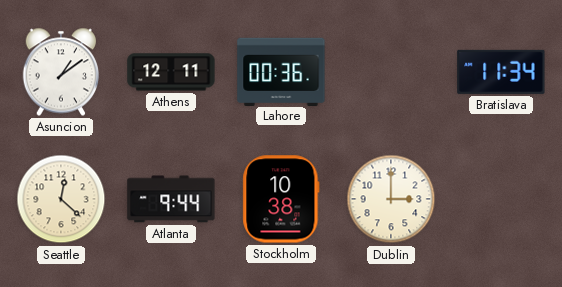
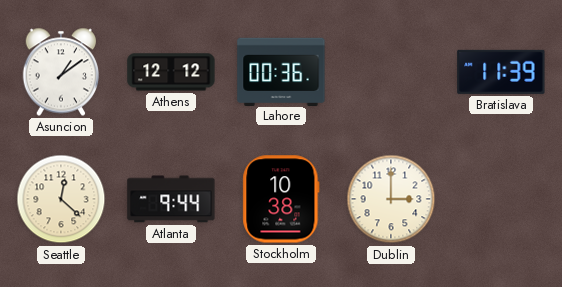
Athens: 12:11 -> 12:12
Bratislava: 11:34 -> 11:39
